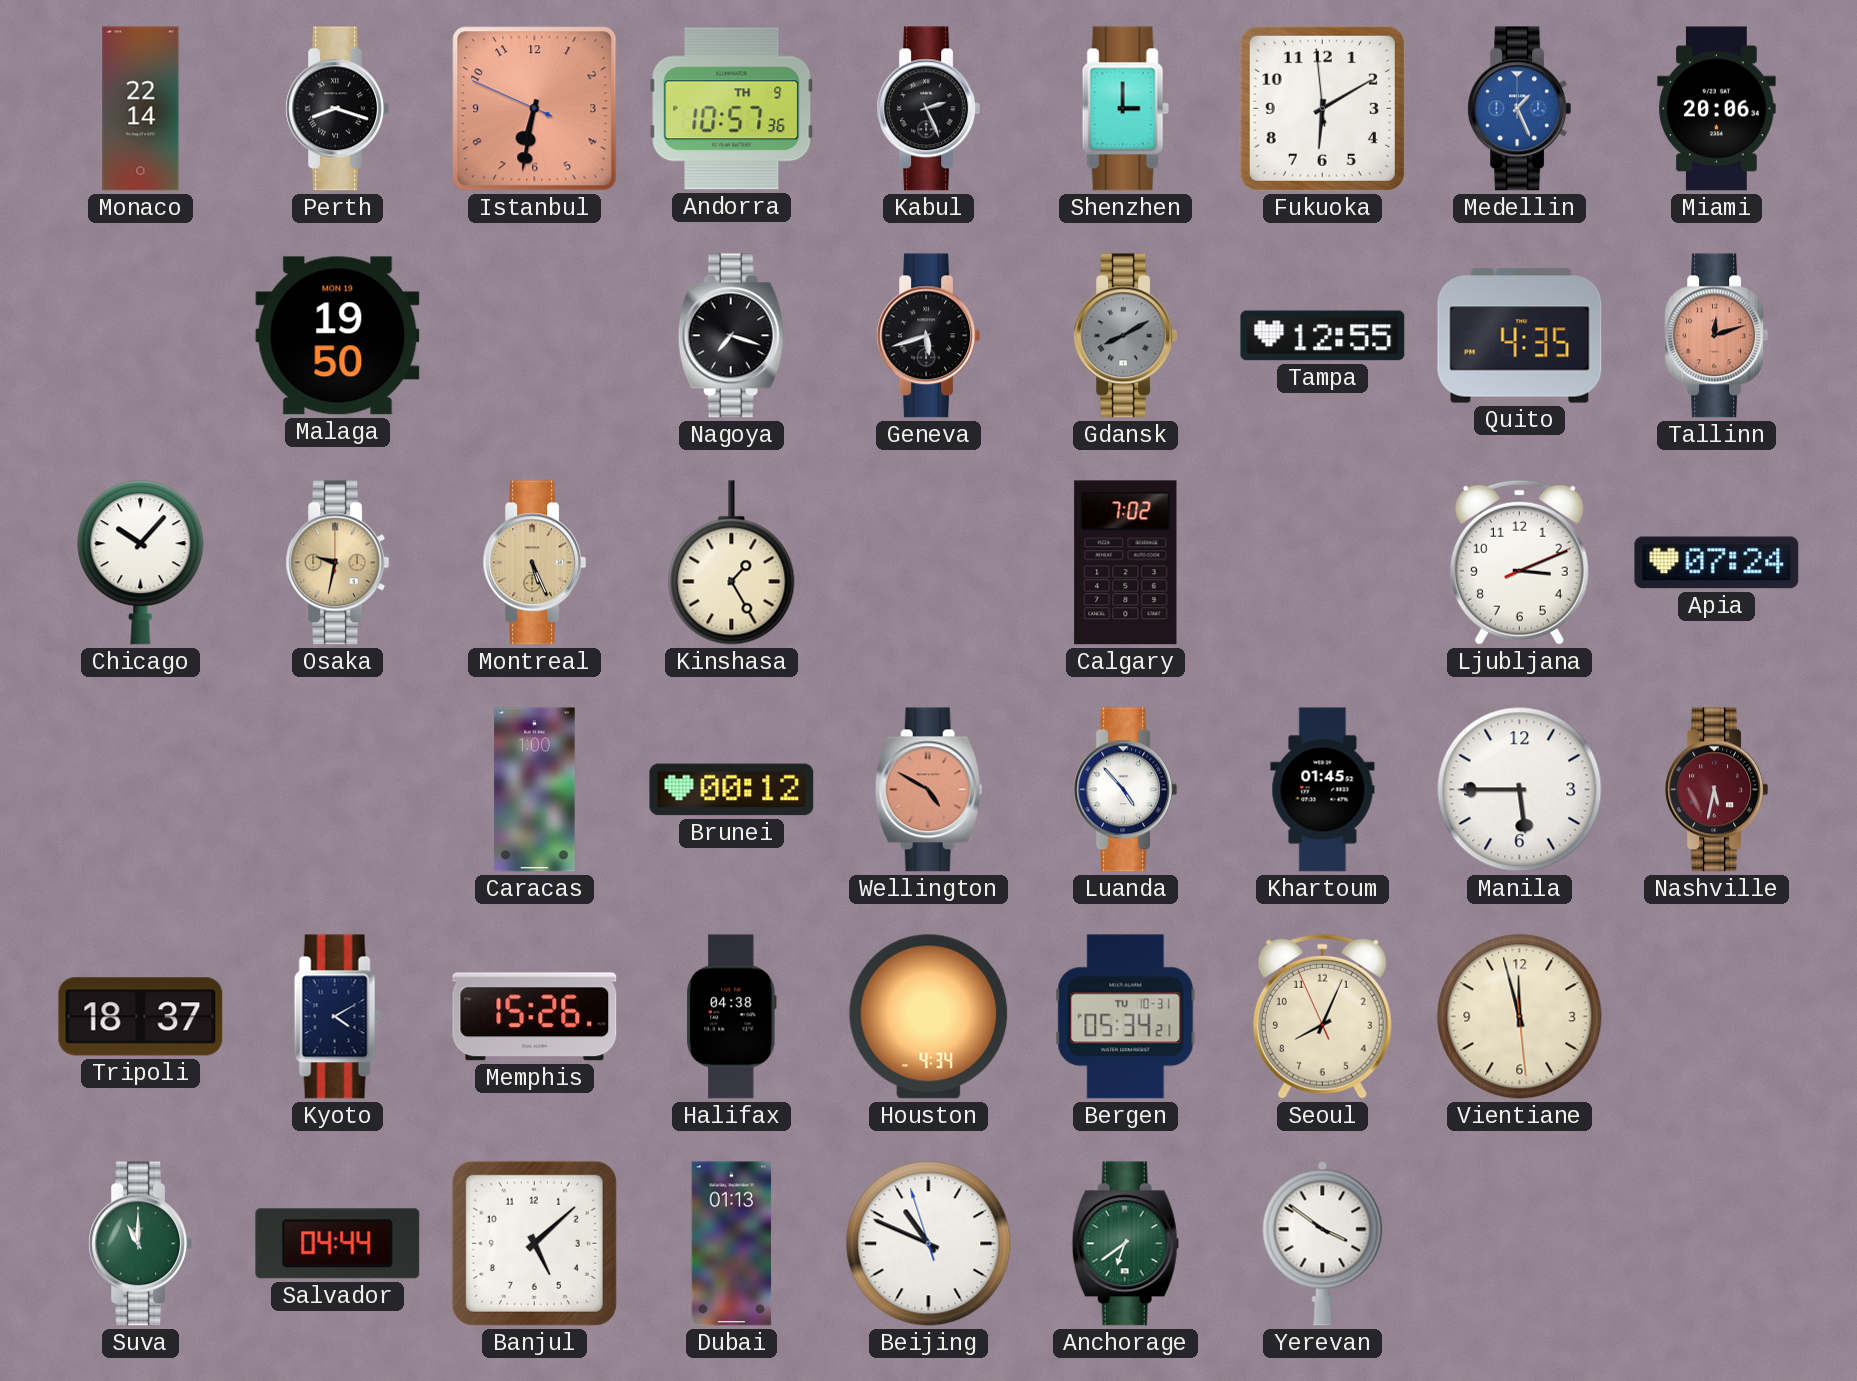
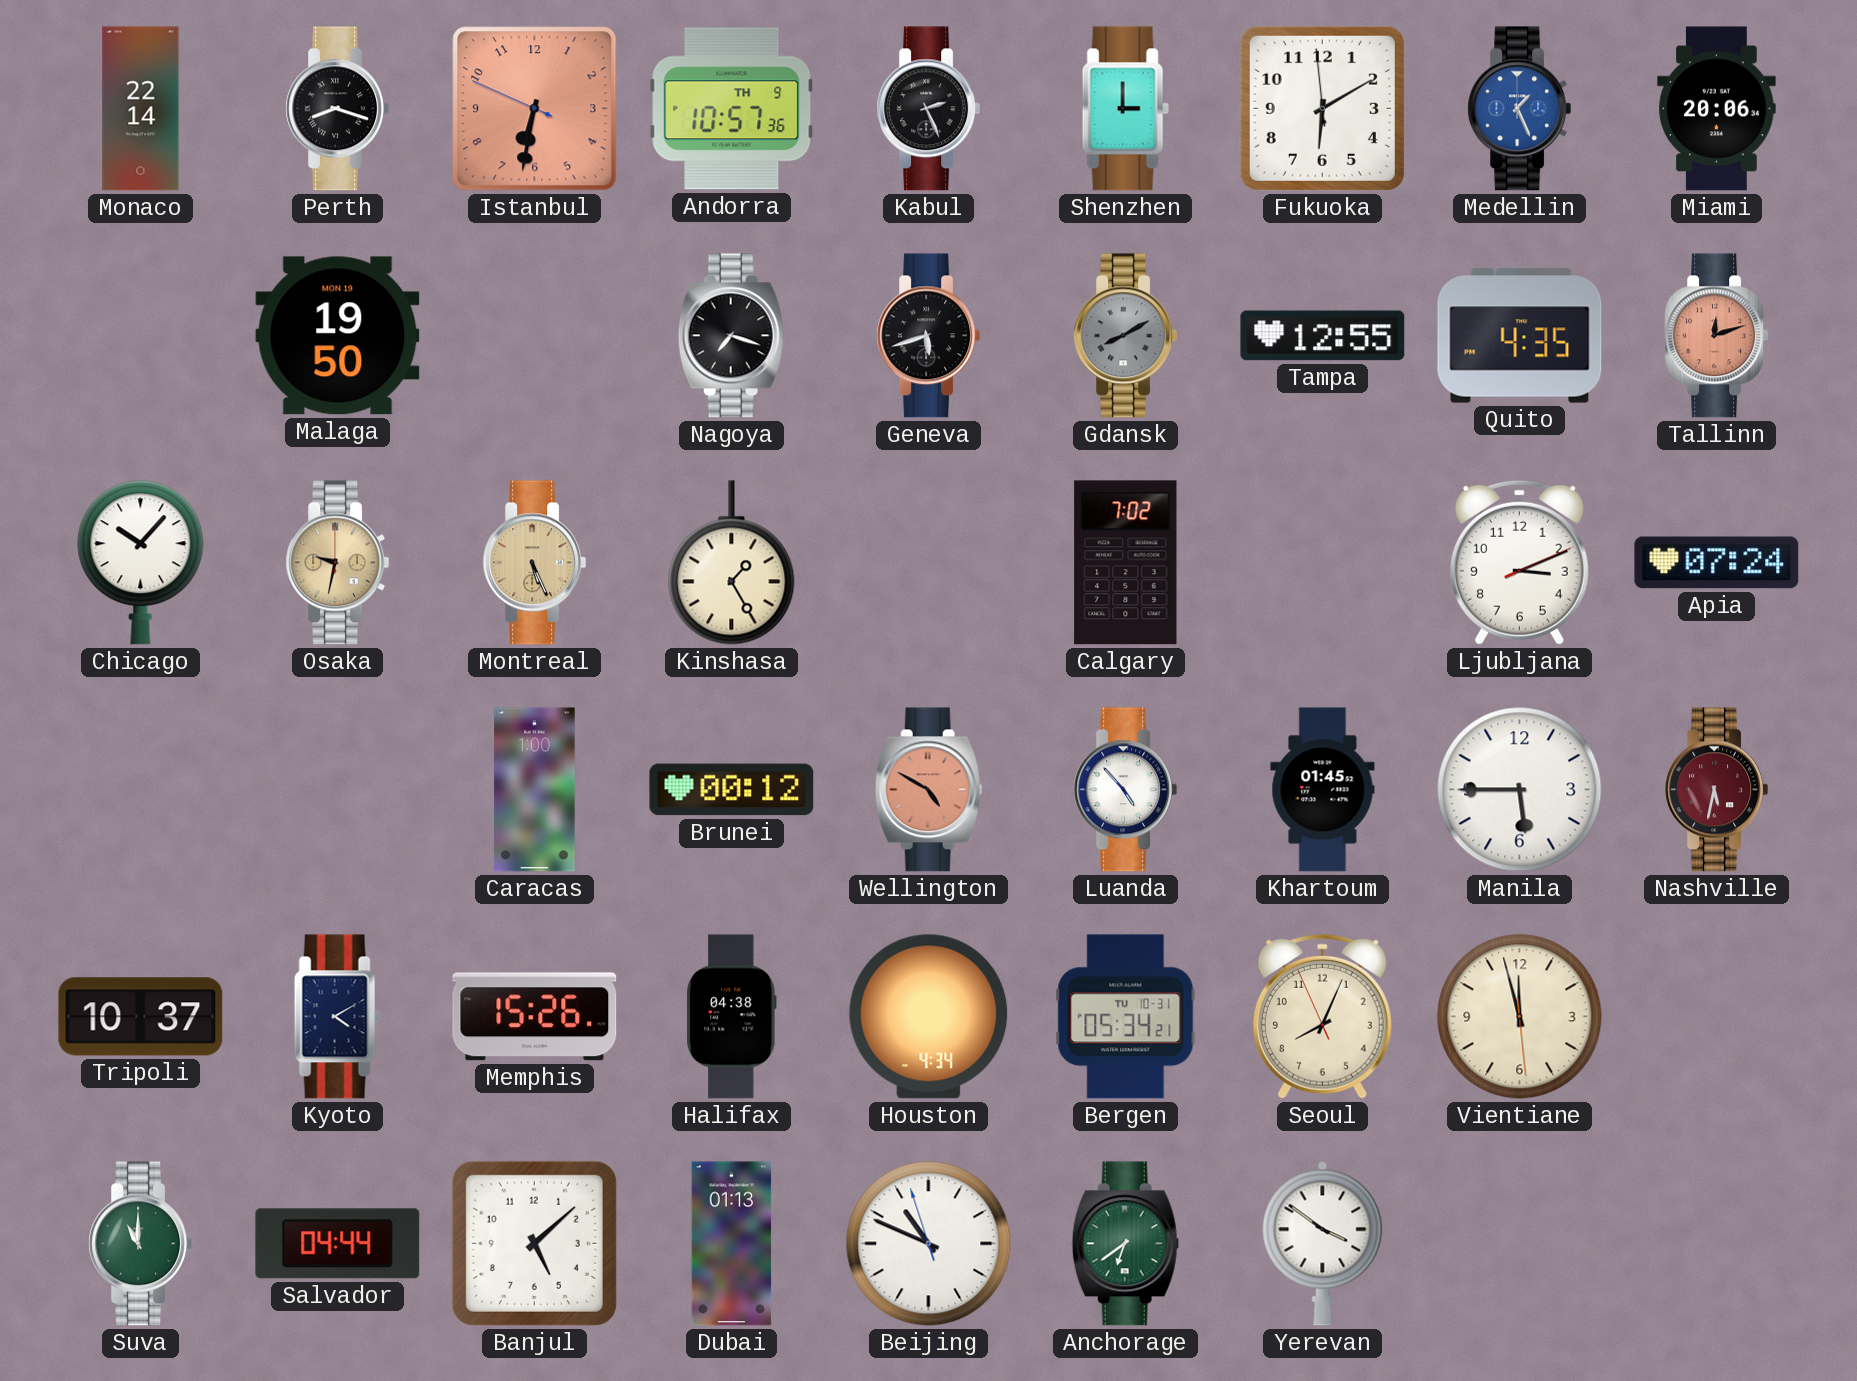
Tripoli: 18:37 -> 10:37
